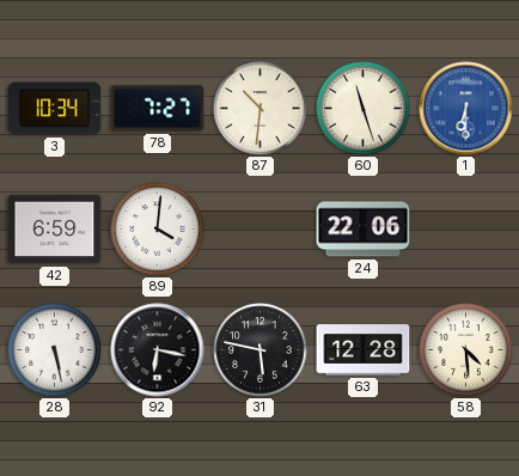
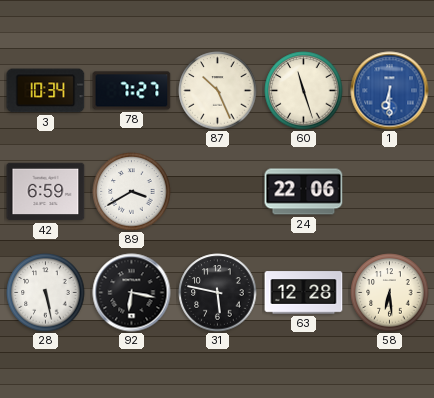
87: 10:31 -> 10:26
89: 4:01 -> 3:40
58: 4:29 -> 6:29
